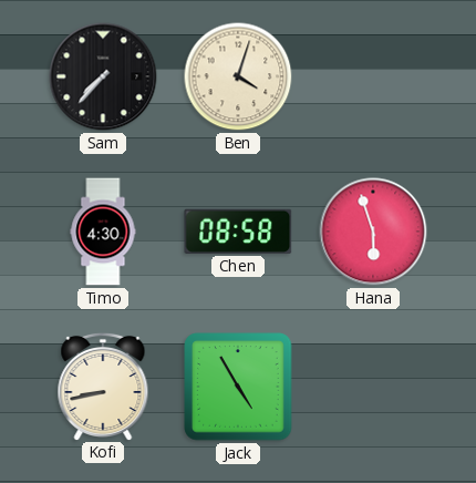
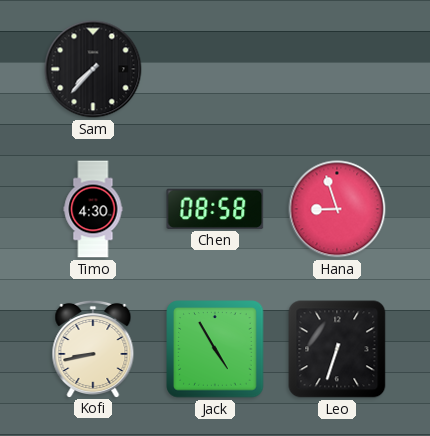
Ben: 4:03 -> none
Hana: 5:57 -> 8:57
Leo: none -> 6:33
